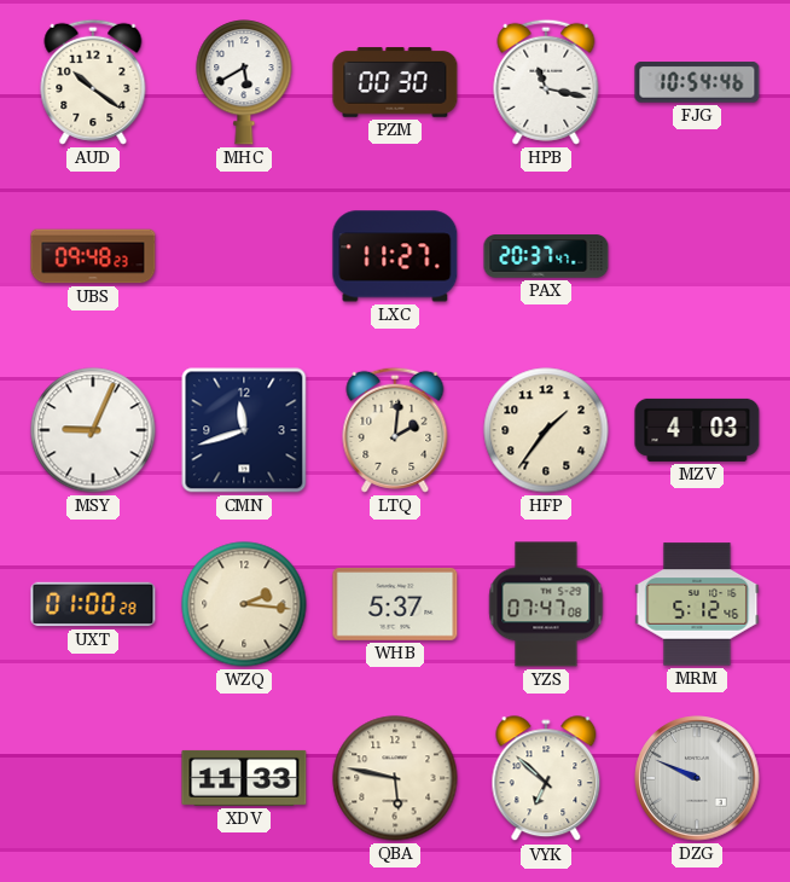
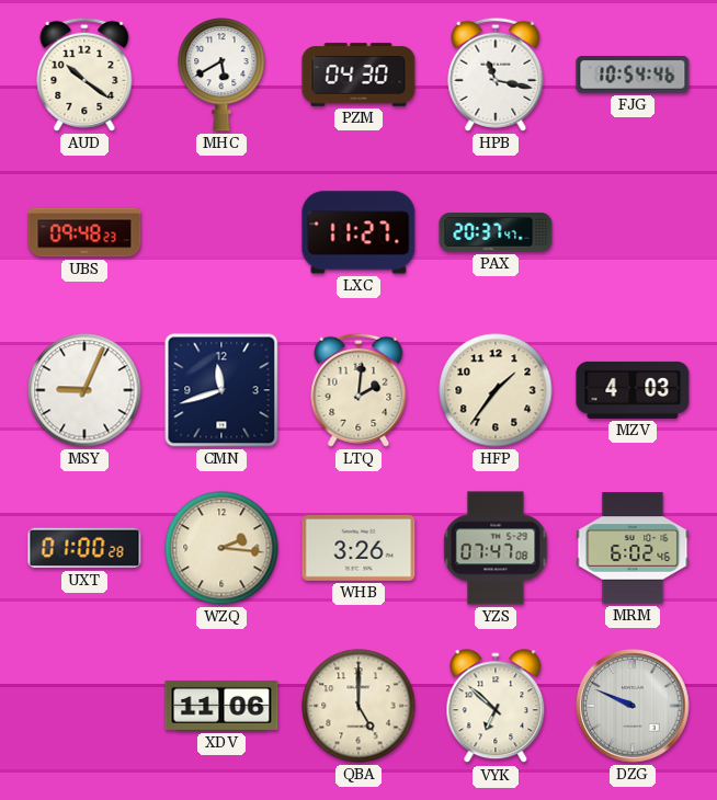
PZM: 00:30 -> 04:30
WHB: 5:37 -> 3:26
MRM: 5:12 -> 6:02
XDV: 11:33 -> 11:06
QBA: 5:47 -> 5:00
